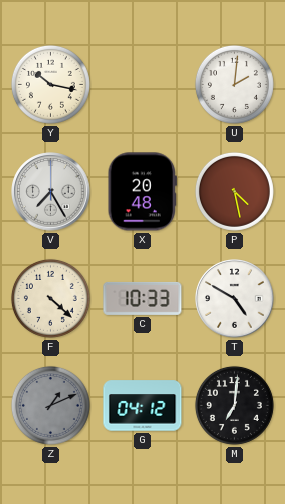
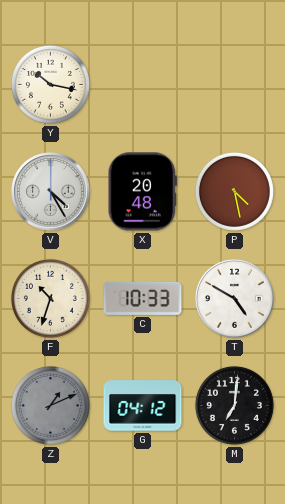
U: 2:01 -> none
V: 7:25 -> 4:25
F: 4:22 -> 10:33
